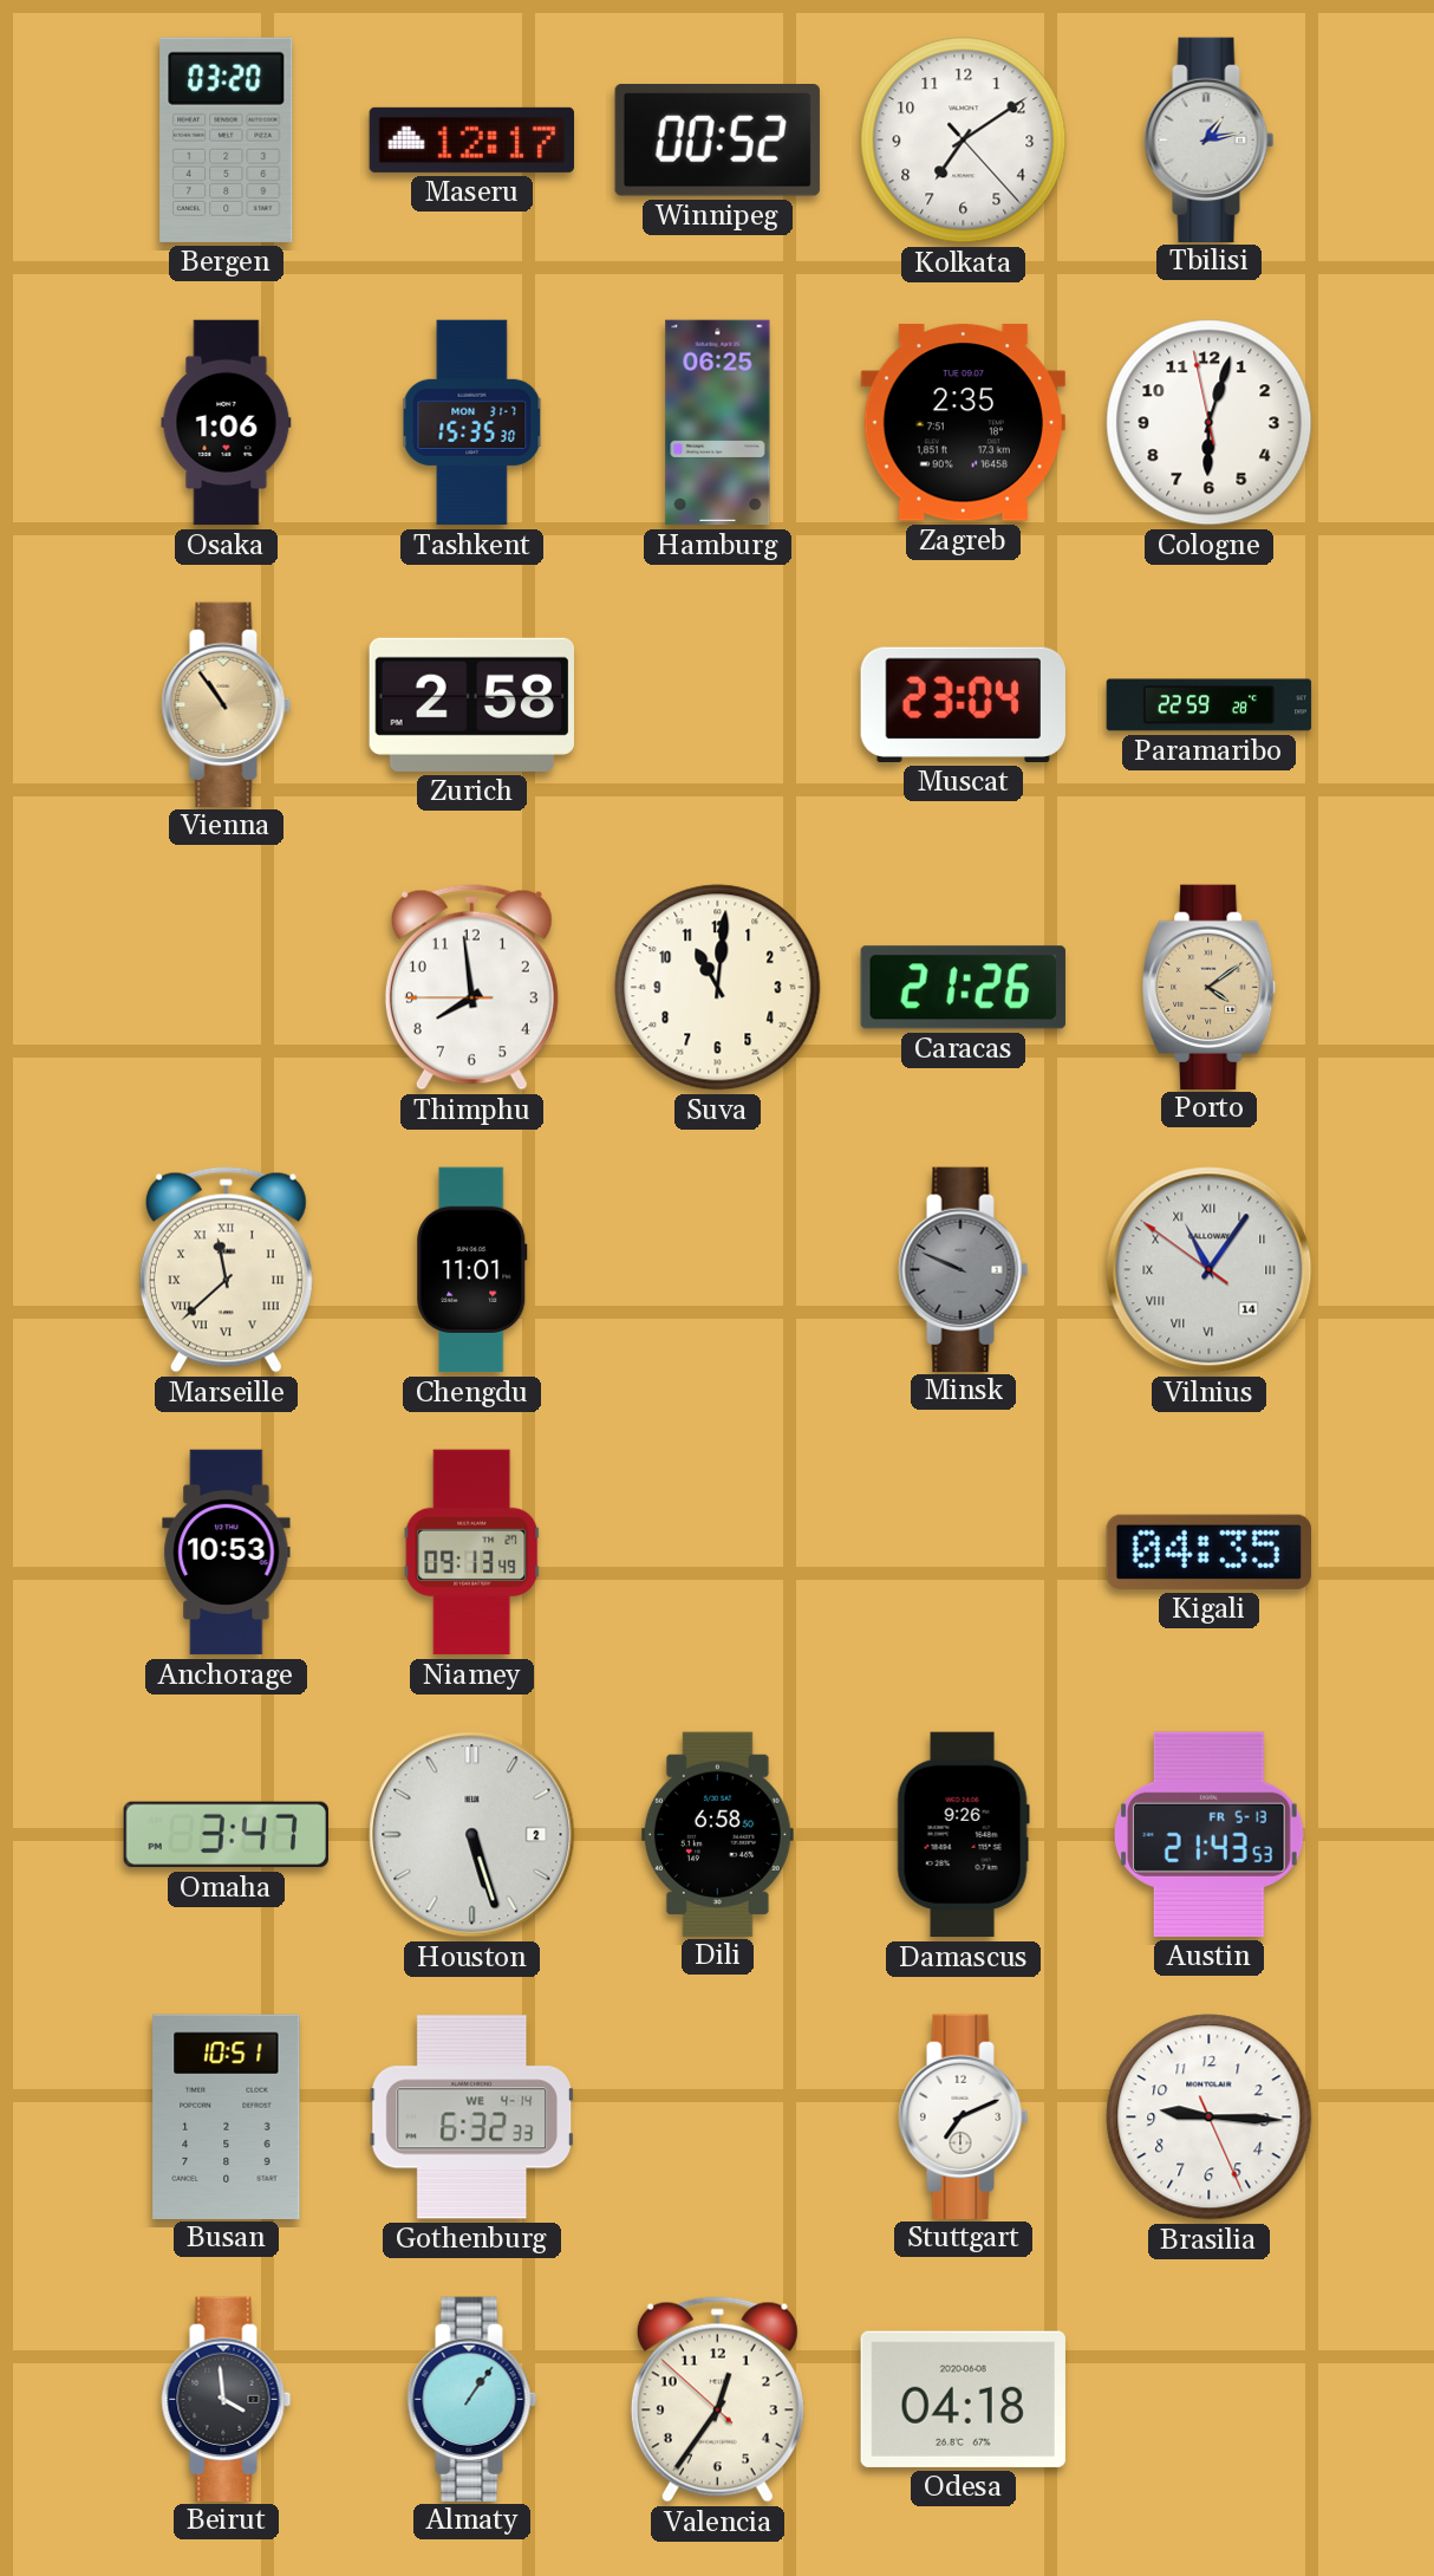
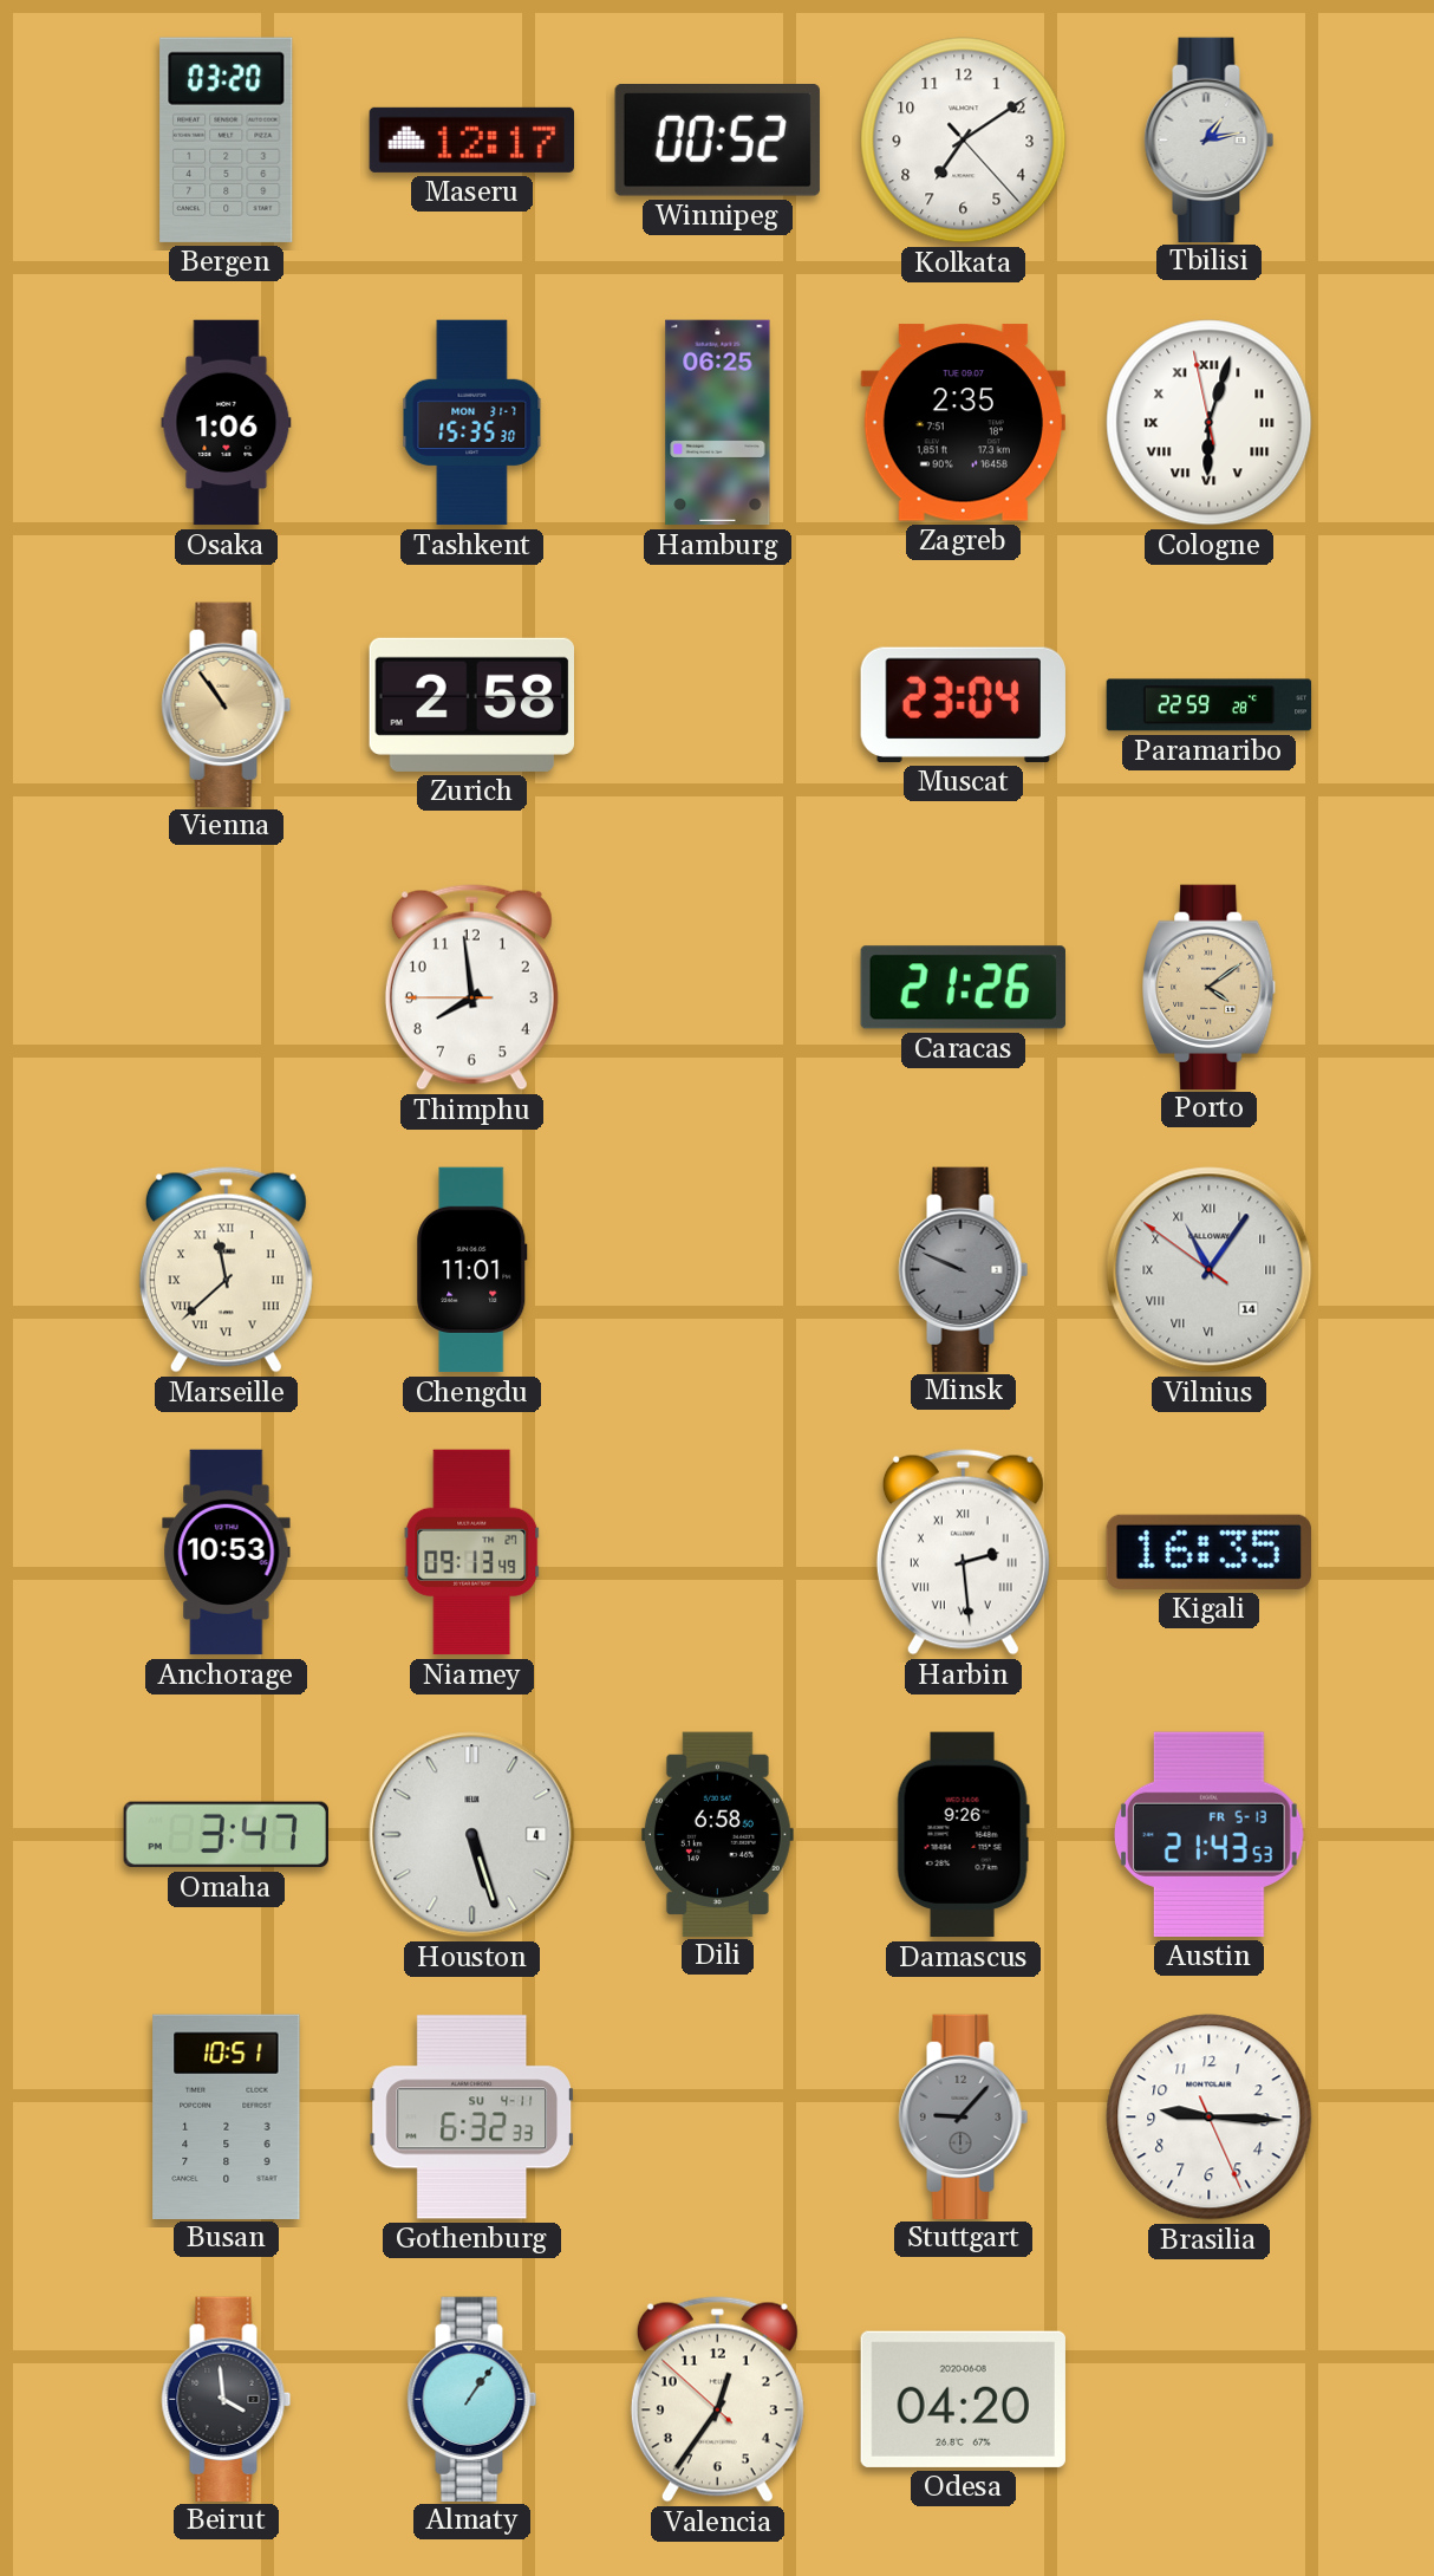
Cologne numerals: Arabic -> Roman
Suva: 11:01 -> none
Harbin: none -> 2:29
Kigali: 04:35 -> 16:35
Houston date: 2 -> 4
Gothenburg date: WE 4-14 -> SU 4-11
Stuttgart: 7:11 -> 9:07
Stuttgart dial: white -> grey
Odesa: 04:18 -> 04:20
